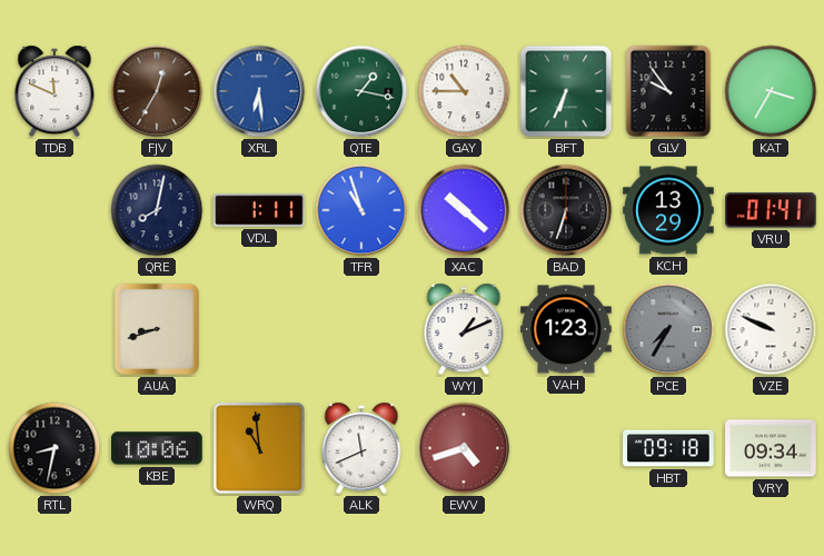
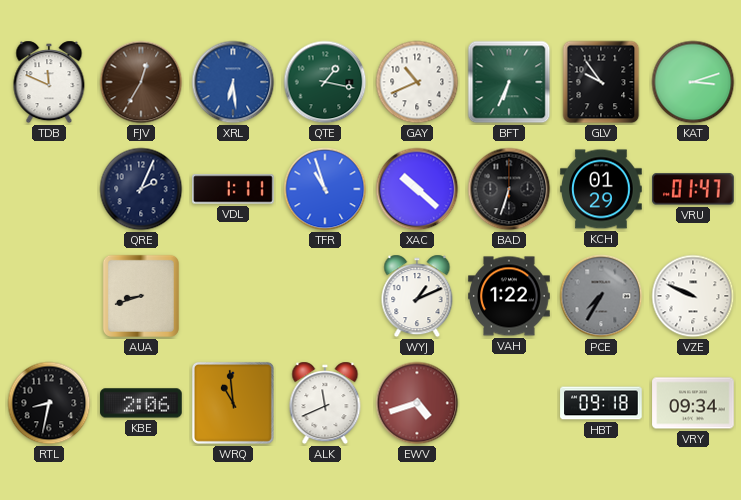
GAY: 10:45 -> 10:41
KAT: 3:35 -> 3:12
QRE: 8:02 -> 2:04
KCH: 13:29 -> 01:29
VRU: 01:41 -> 01:47
VAH: 1:23 -> 1:22
KBE: 10:06 -> 2:06
